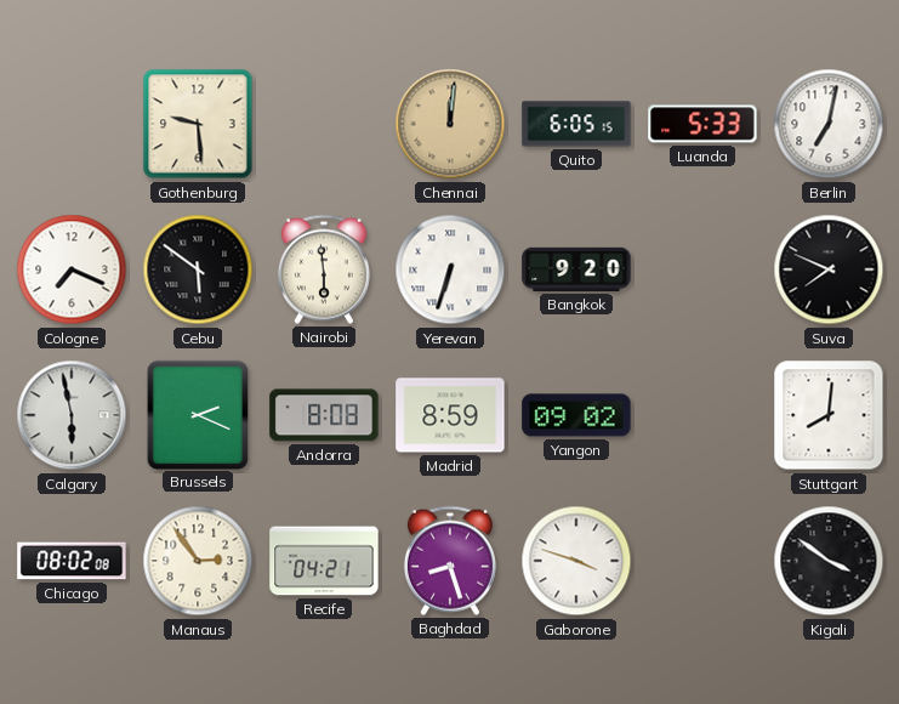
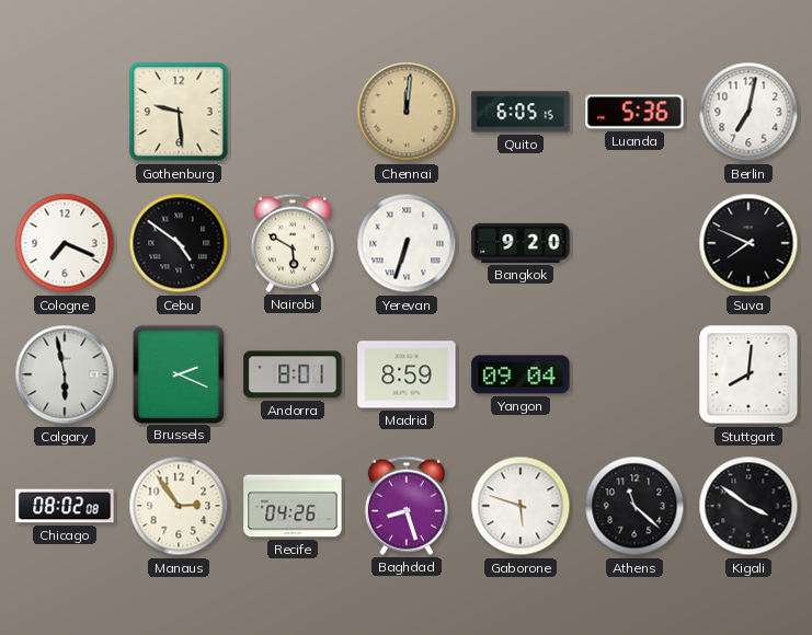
Luanda: 5:33 -> 5:36
Cebu: 5:51 -> 4:51
Nairobi: 5:59 -> 5:50
Andorra: 8:08 -> 8:01
Yangon: 09:02 -> 09:04
Recife: 04:21 -> 04:26
Gaborone: 3:48 -> 5:48
Athens: none -> 11:22
